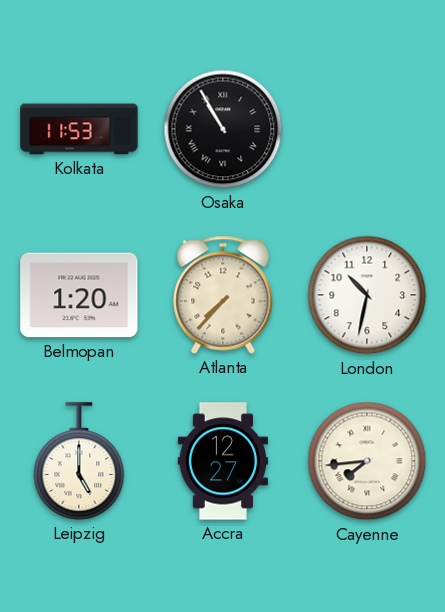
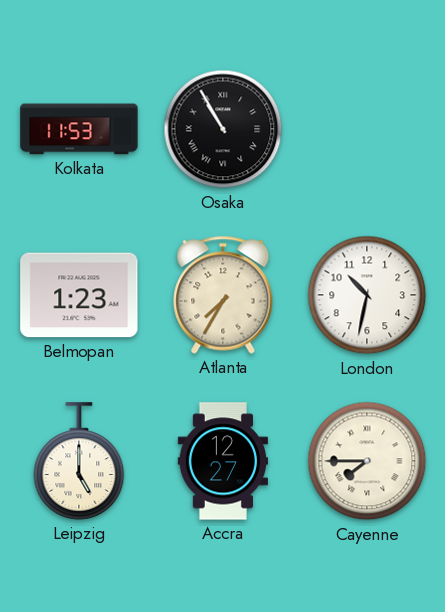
Belmopan: 1:20 -> 1:23
Atlanta: 7:37 -> 7:35
Cayenne: 7:44 -> 7:45
